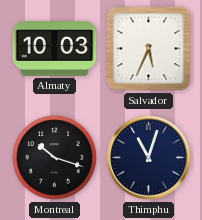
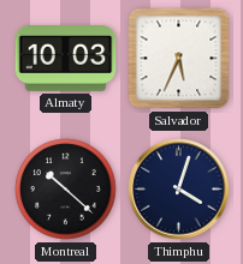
Montreal: 10:18 -> 10:22
Thimphu: 11:03 -> 4:03
